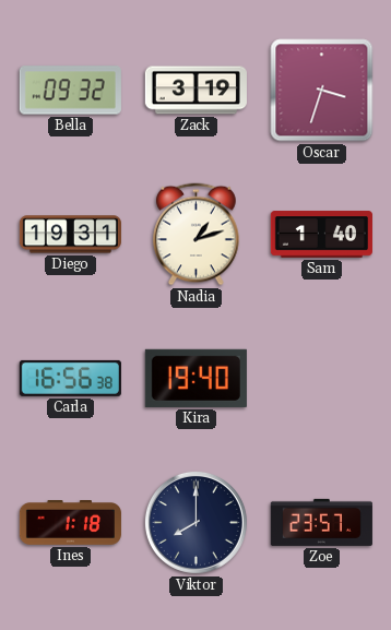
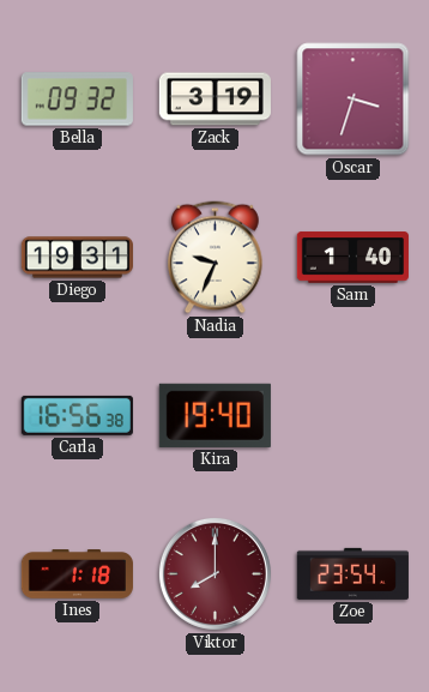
Nadia: 1:12 -> 9:34
Viktor dial: navy -> burgundy
Zoe: 23:57 -> 23:54
